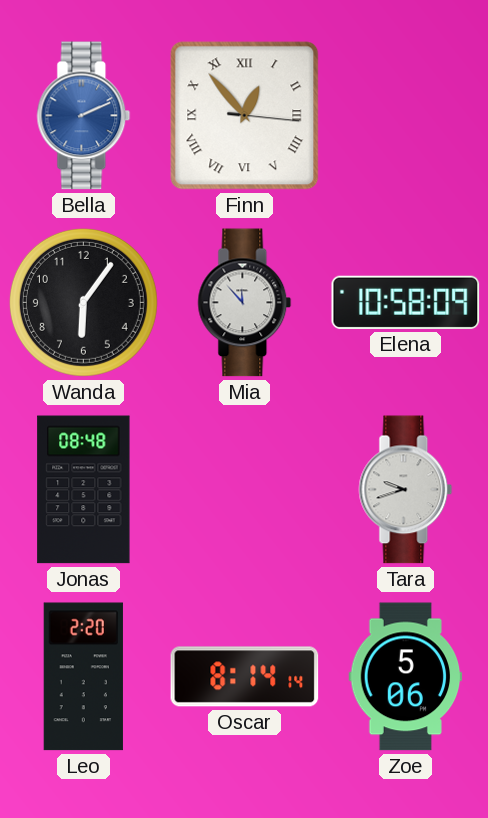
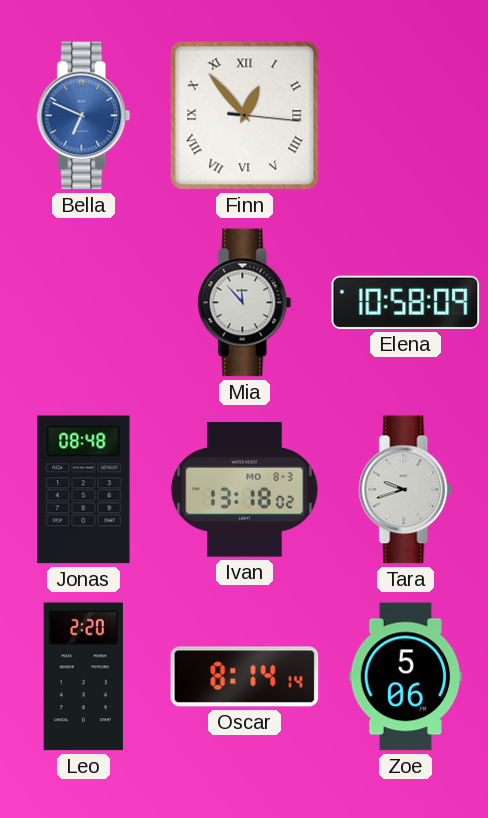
Bella: 2:11 -> 6:49
Wanda: 6:06 -> none
Ivan: none -> 13:18
